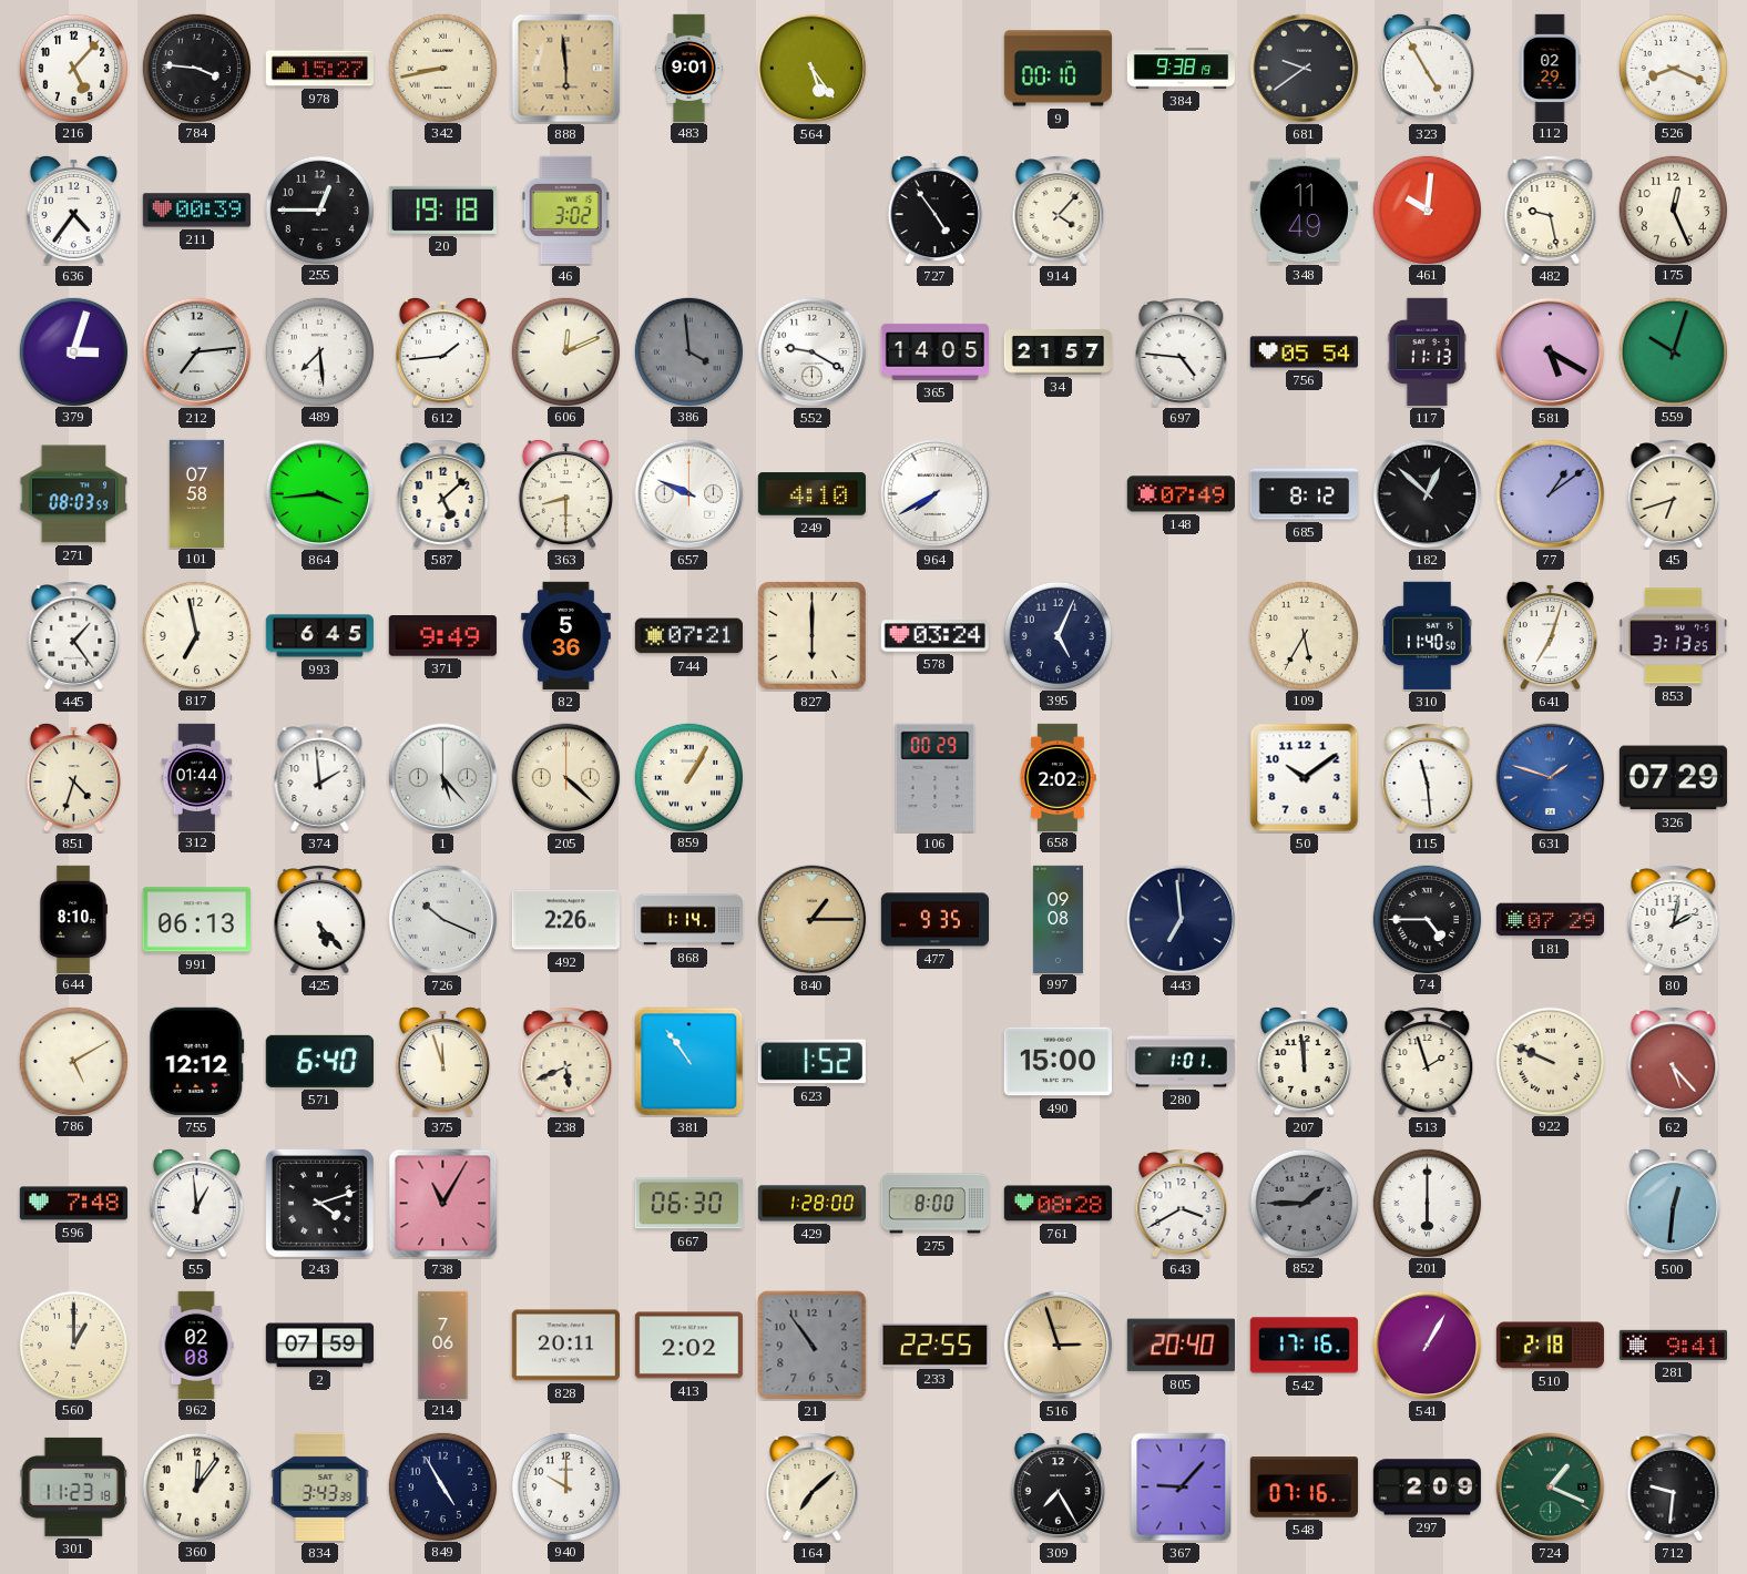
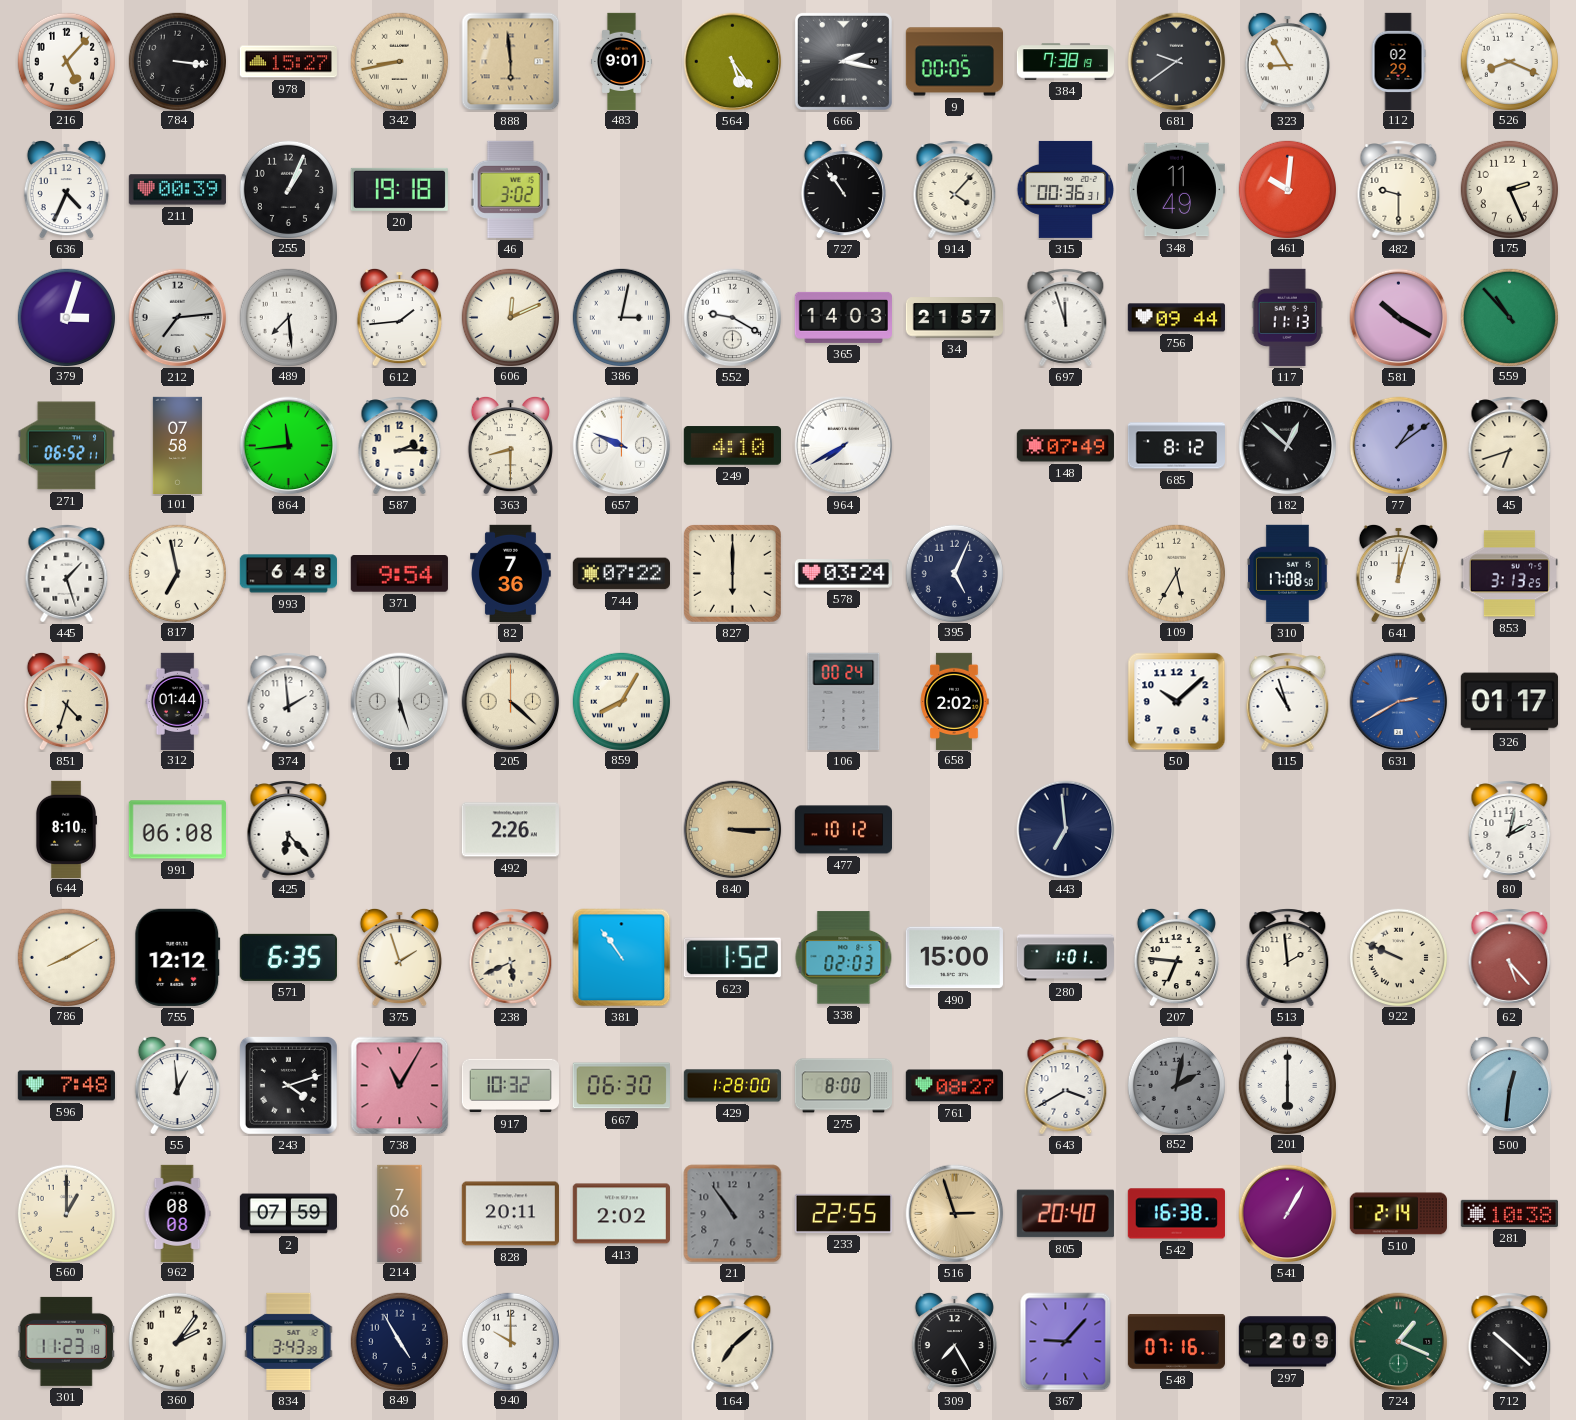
784: 3:46 -> 3:16
666: none -> 2:17
9: 00:10 -> 00:05
384: 9:38 -> 7:38
323: 4:55 -> 8:55
636: 4:36 -> 4:34
255: 12:45 -> 1:04
727: 4:54 -> 10:54
315: none -> 00:36
482: 9:28 -> 9:30
175: 12:26 -> 2:26
386: 3:59 -> 3:02
386 dial: grey -> white
365: 14:05 -> 14:03
697: 4:46 -> 11:57
756: 05:54 -> 09:44
581: 5:20 -> 10:20
559: 10:03 -> 10:53
271: 08:03 -> 06:52
864: 3:44 -> 11:44
587: 5:08 -> 2:15
445: 1:24 -> 1:27
993: 6:45 -> 6:48
371: 9:49 -> 9:54
82: 5:36 -> 7:36
744: 07:21 -> 07:22
310: 11:40 -> 17:08
641: 7:03 -> 12:03
1: 5:23 -> 5:27
859: 1:05 -> 8:05
106: 00:29 -> 00:24
50: 10:09 -> 10:08
115: 11:29 -> 10:57
631: 1:48 -> 2:40
326: 07:29 -> 01:17
991: 06:13 -> 06:08
425: 5:23 -> 6:23
726: 10:19 -> none
868: 1:14 -> none
840: 1:15 -> 3:15
477: 9:35 -> 10:12
997: 09:08 -> none
74: 4:45 -> none
181: 07:29 -> none
786: 5:10 -> 8:10
571: 6:40 -> 6:35
375: 11:57 -> 1:57
338: none -> 02:03
207: 11:59 -> 6:46
513: 1:57 -> 1:59
917: none -> 10:32
761: 08:28 -> 08:27
852: 1:45 -> 2:02
962: 02:08 -> 08:08
542: 17:16 -> 16:38
510: 2:18 -> 2:14
281: 9:41 -> 10:38
360: 12:06 -> 2:06
712: 9:31 -> 10:22
